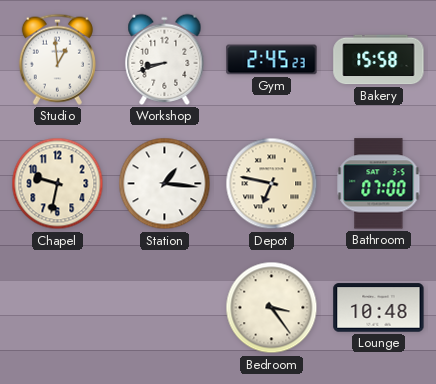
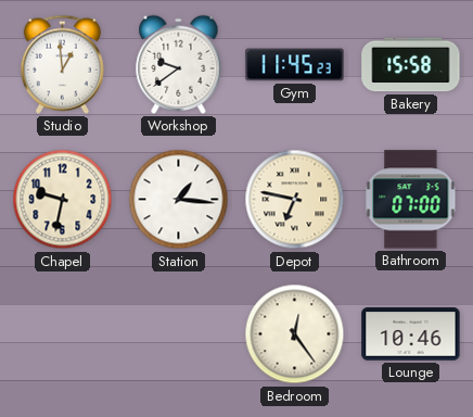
Workshop: 8:42 -> 9:39
Gym: 2:45 -> 11:45
Bedroom: 3:24 -> 12:24
Lounge: 10:48 -> 10:46
